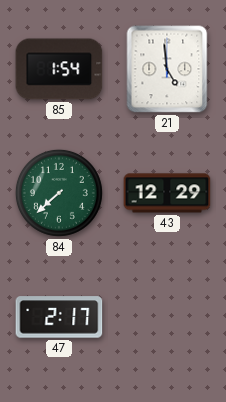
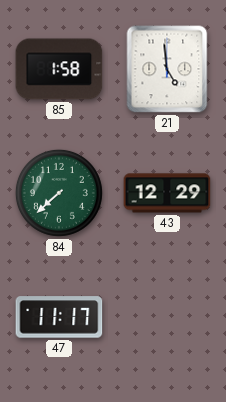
85: 1:54 -> 1:58
47: 2:17 -> 11:17
